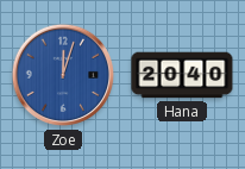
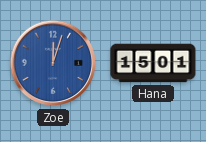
Hana: 20:40 -> 15:01
